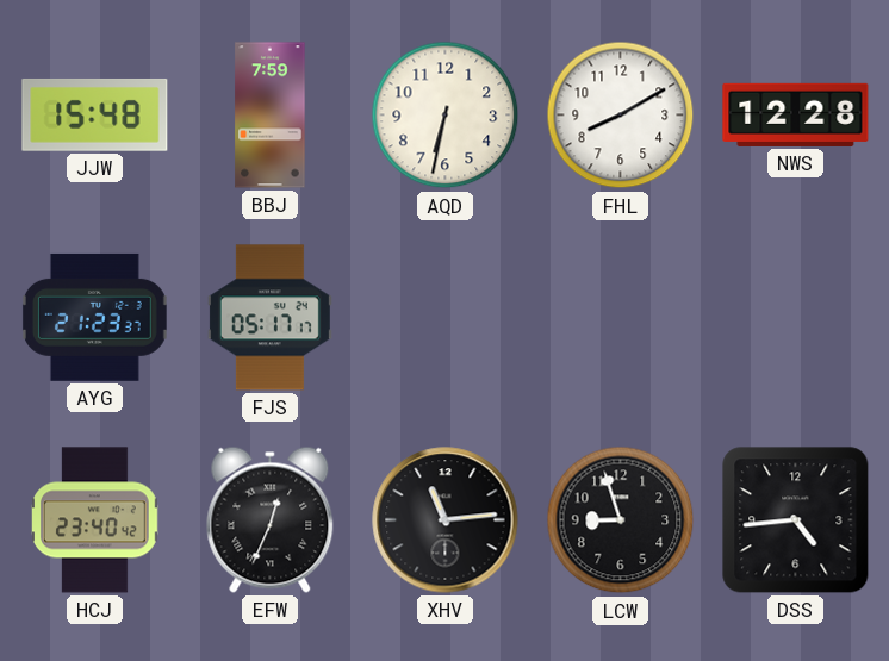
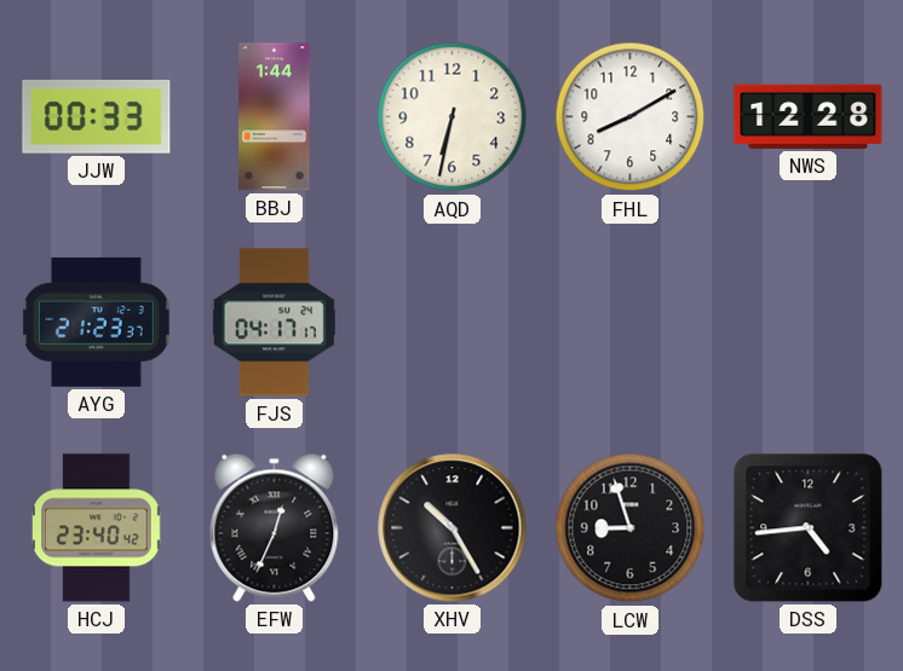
JJW: 15:48 -> 00:33
BBJ: 7:59 -> 1:44
FJS: 05:17 -> 04:17
XHV: 11:14 -> 10:25
